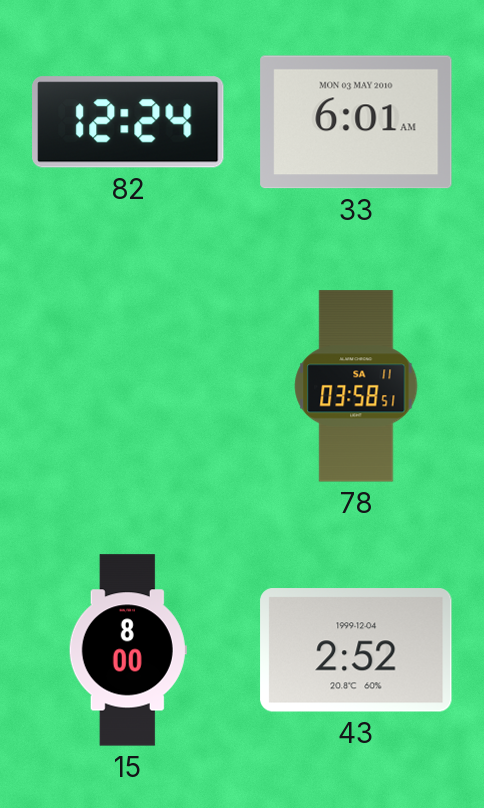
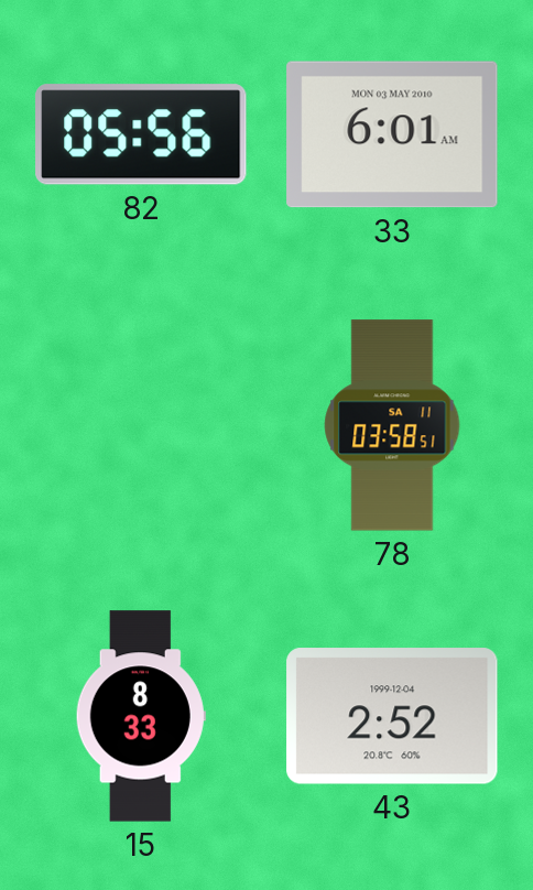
82: 12:24 -> 05:56
15: 8:00 -> 8:33
